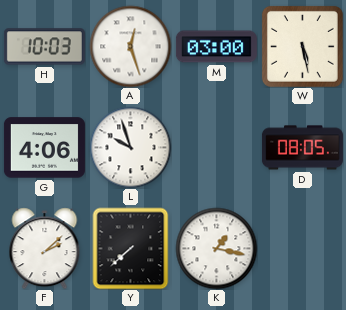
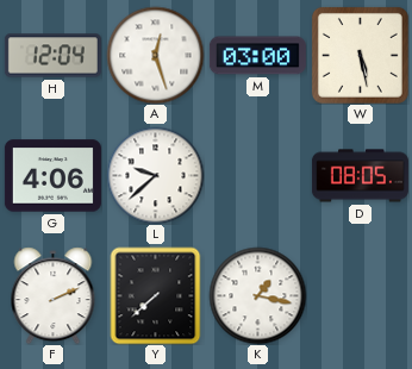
H: 10:03 -> 12:04
L: 9:57 -> 9:38
F: 2:08 -> 2:11
